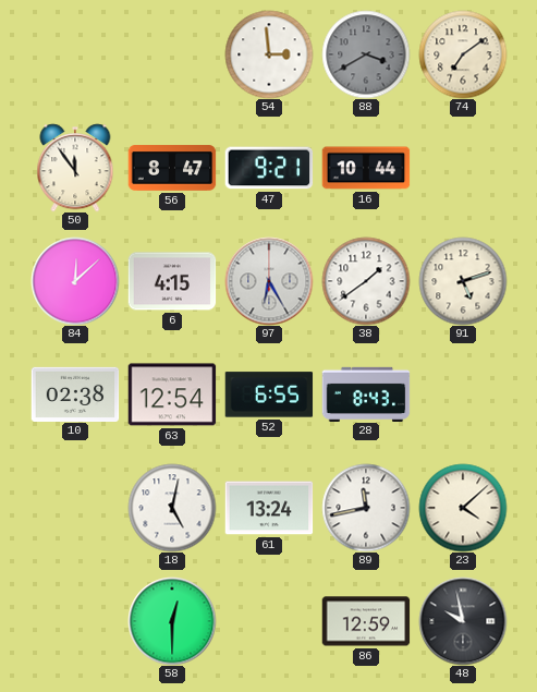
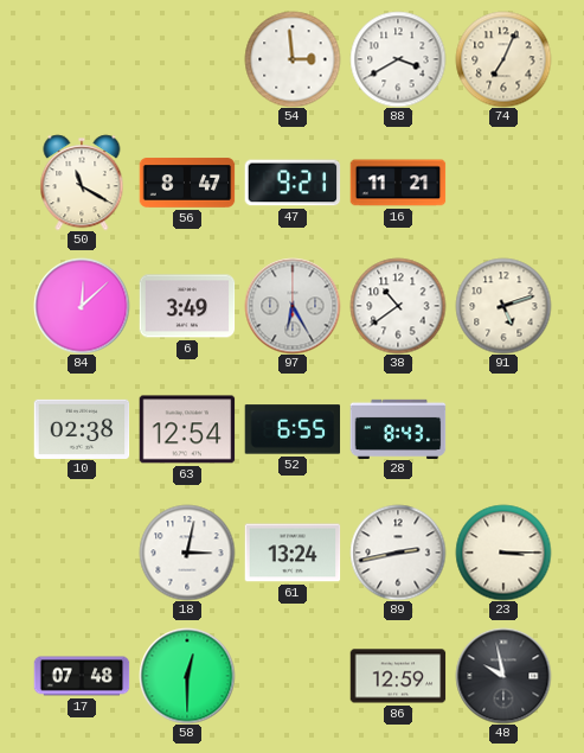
88 dial: grey -> white
74: 7:09 -> 7:04
50: 11:54 -> 11:20
16: 10:44 -> 11:21
6: 4:15 -> 3:49
38: 1:39 -> 10:39
18: 5:02 -> 3:02
89: 11:43 -> 2:43
23: 4:08 -> 3:15
17: none -> 07:48
